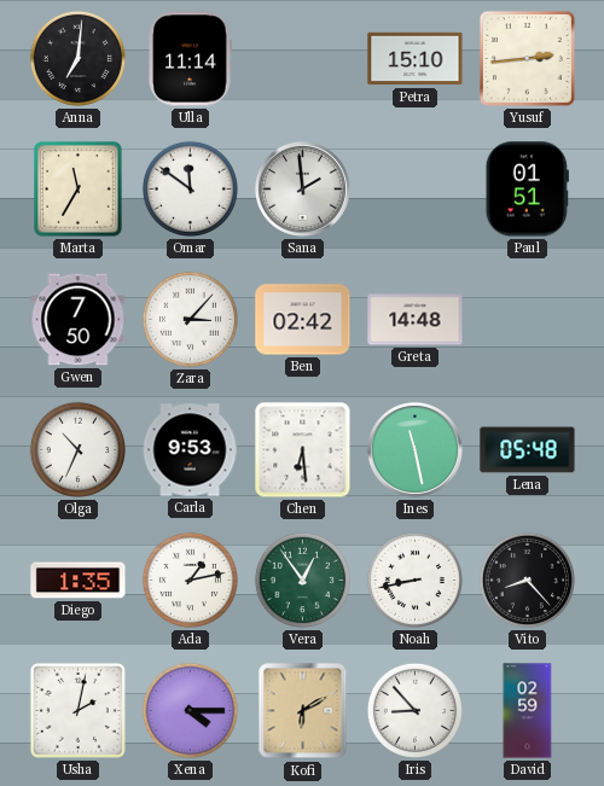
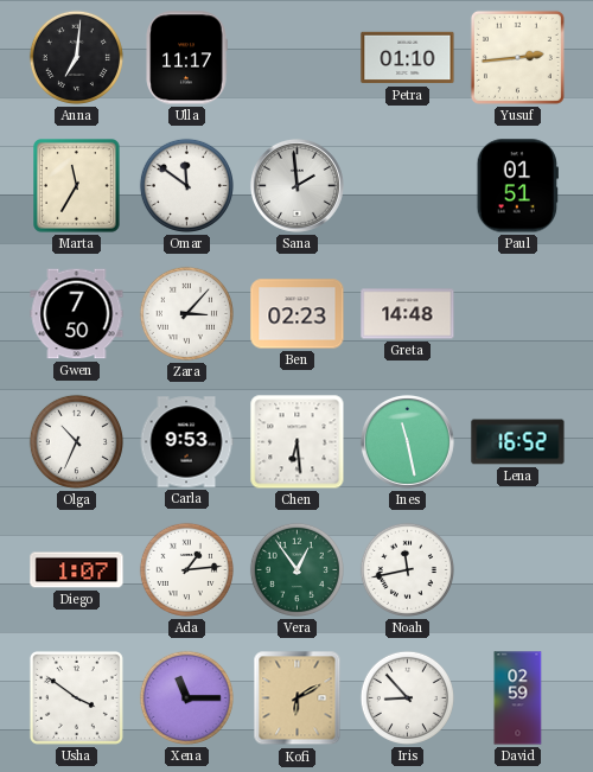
Ulla: 11:14 -> 11:17
Petra: 15:10 -> 01:10
Ben: 02:42 -> 02:23
Lena: 05:48 -> 16:52
Diego: 1:35 -> 1:07
Ada: 1:13 -> 1:14
Noah: 8:43 -> 11:43
Vito: 8:23 -> none
Usha: 2:02 -> 3:51
Xena: 4:15 -> 11:15
